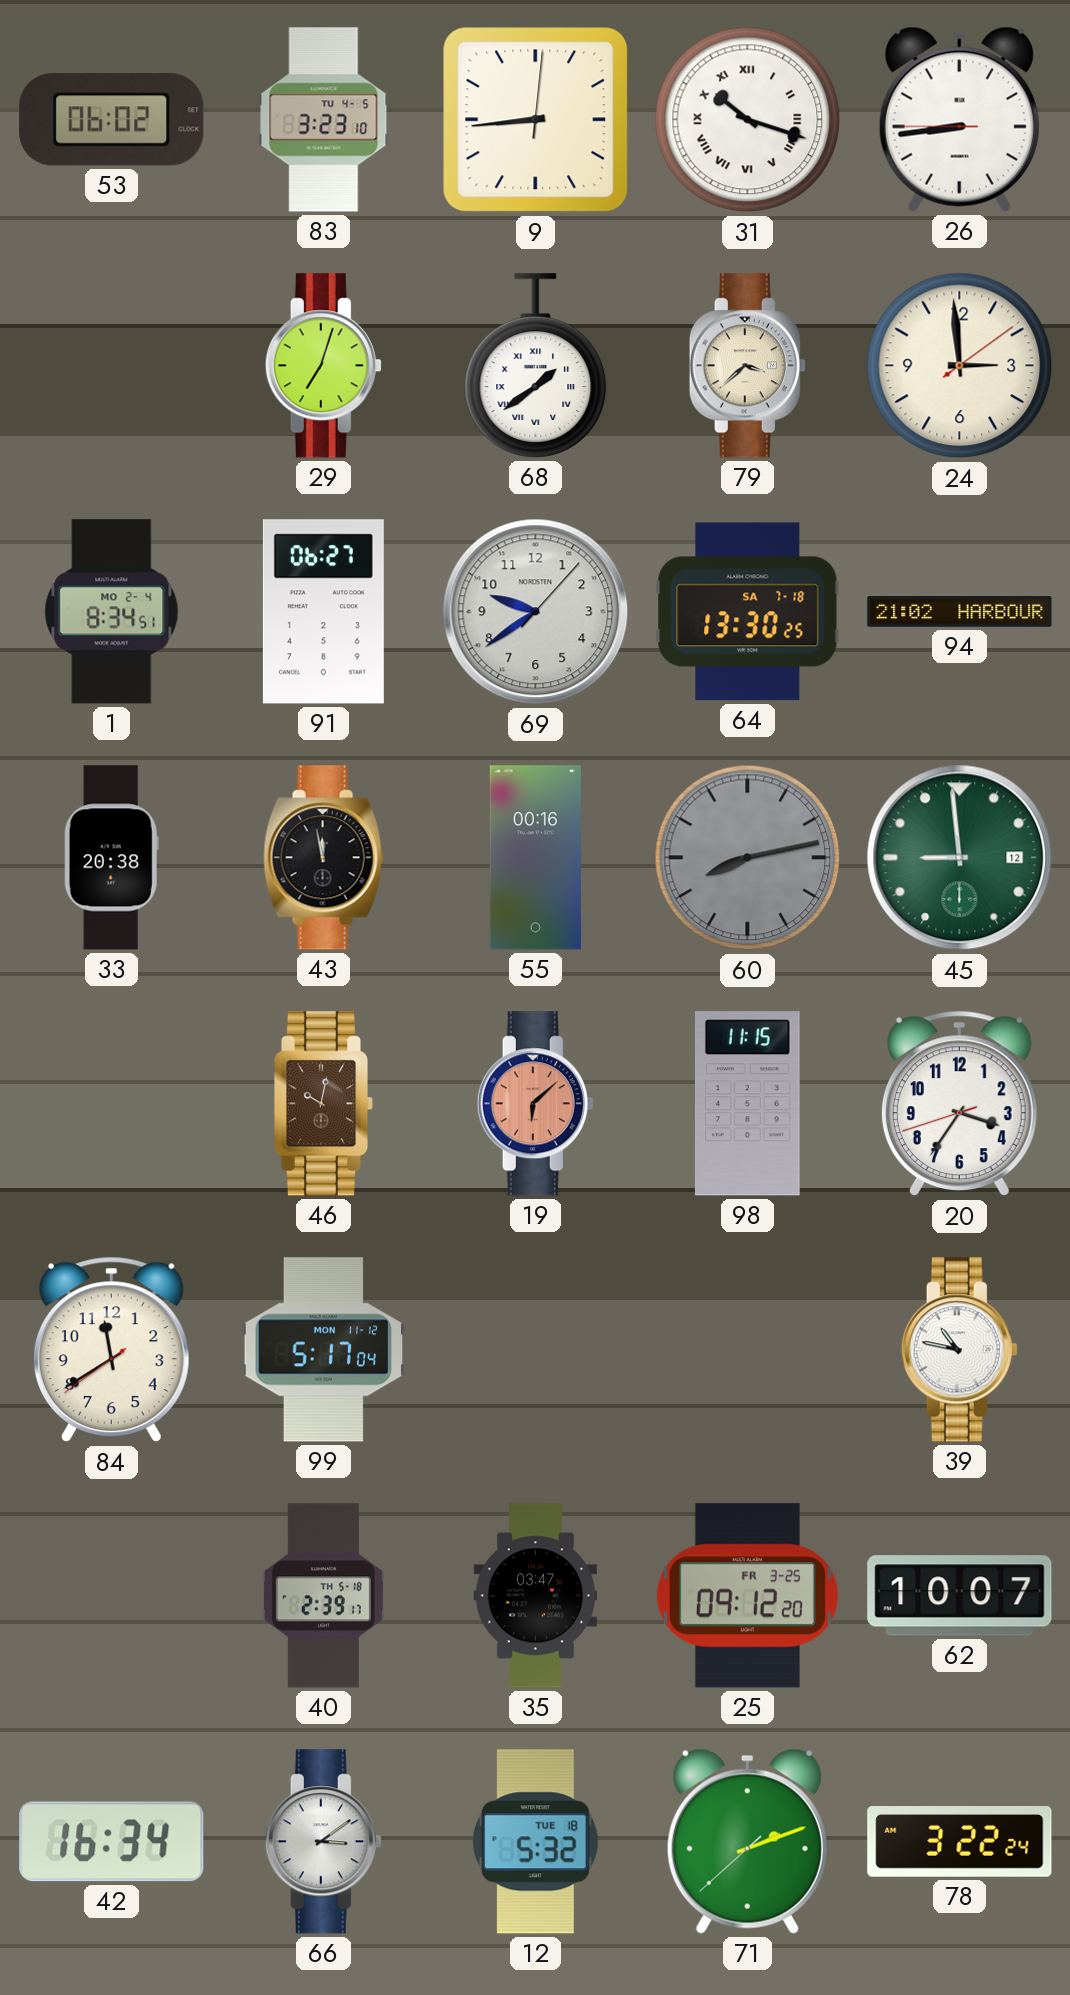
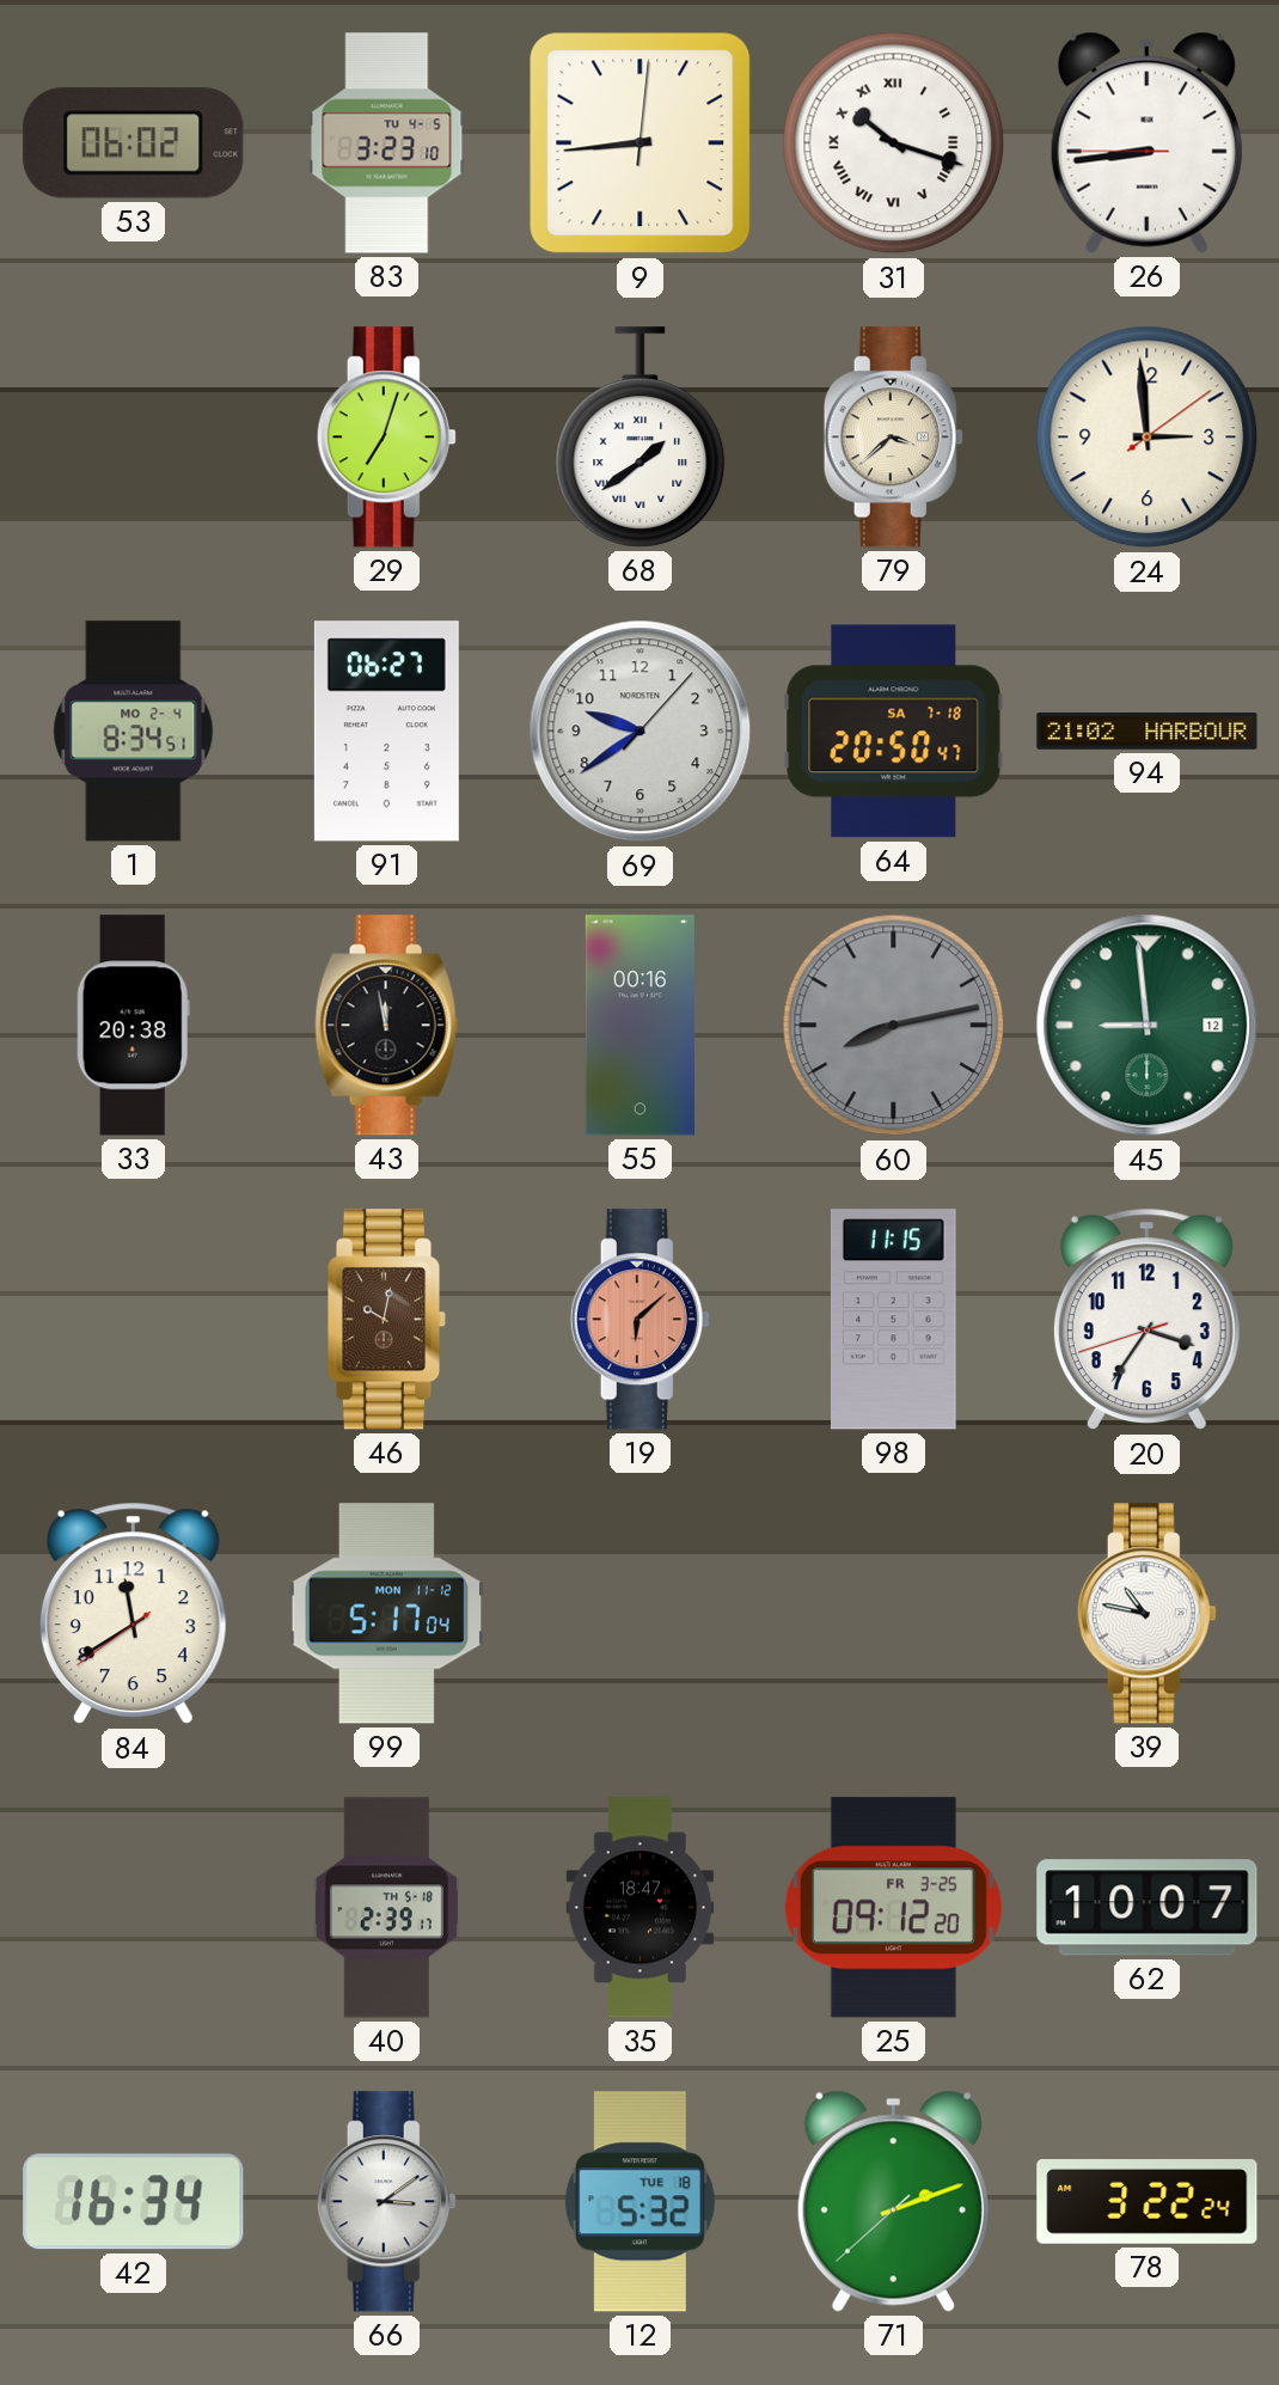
64: 13:30 -> 20:50
35: 03:47 -> 18:47
